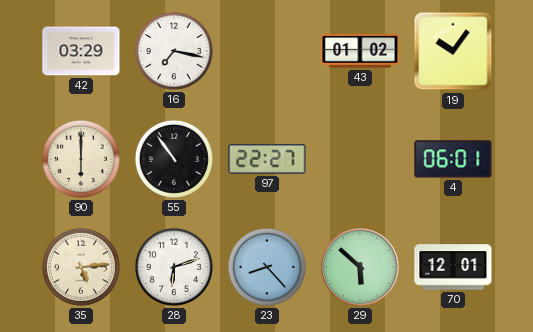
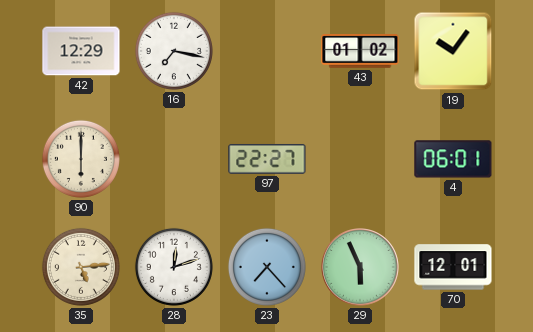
42: 03:29 -> 12:29
55: 10:54 -> none
28: 6:12 -> 12:12
23: 8:23 -> 7:23
29: 5:52 -> 5:56
